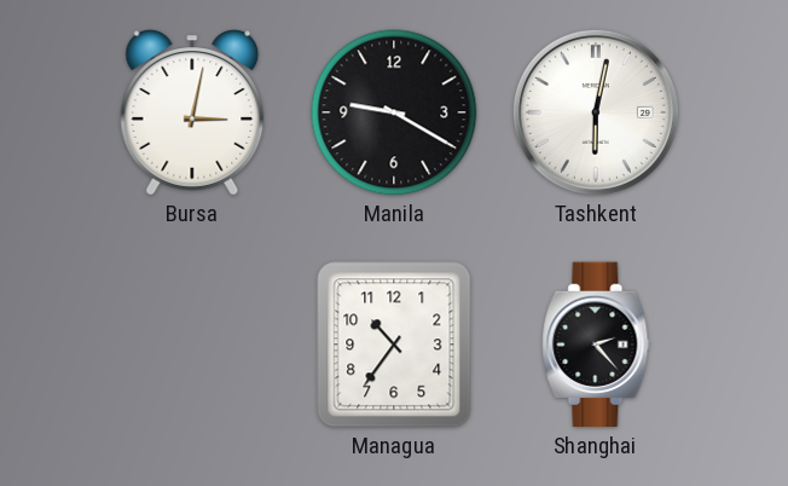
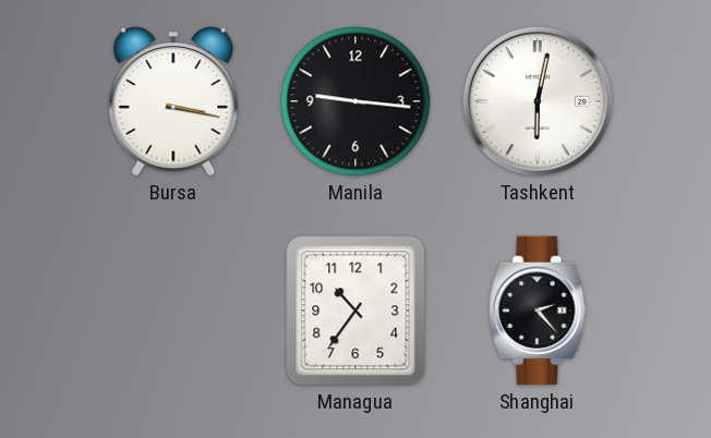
Bursa: 3:02 -> 3:17
Manila: 9:20 -> 9:16
